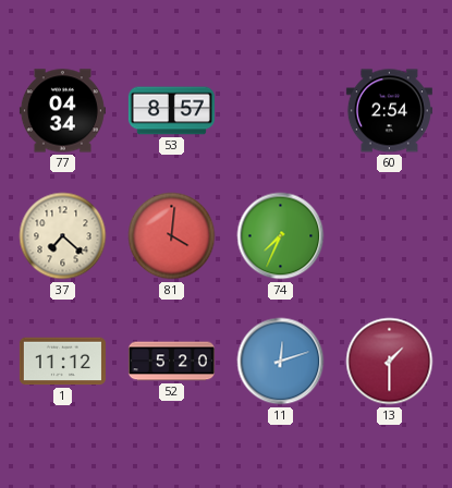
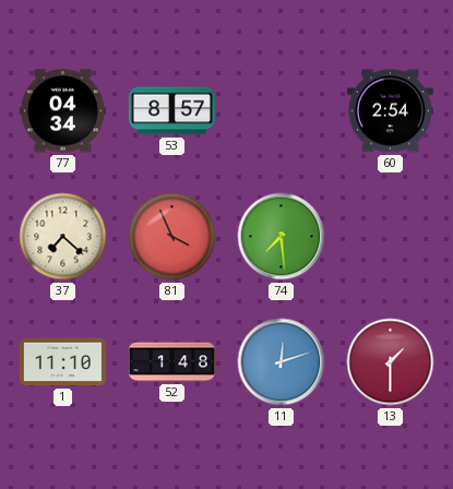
81: 4:01 -> 3:56
74: 7:34 -> 7:29
1: 11:12 -> 11:10
52: 5:20 -> 1:48
